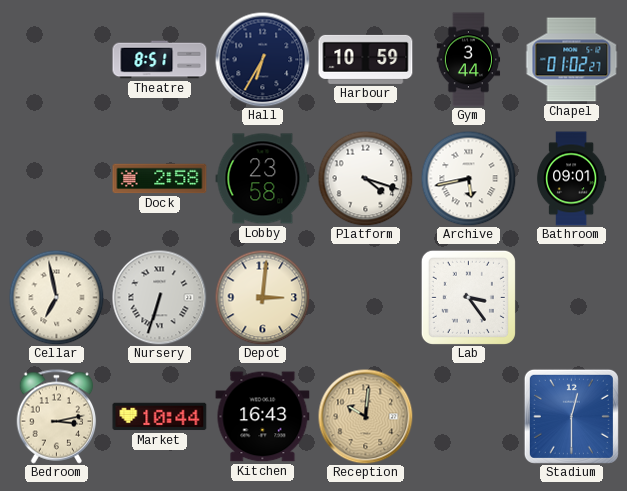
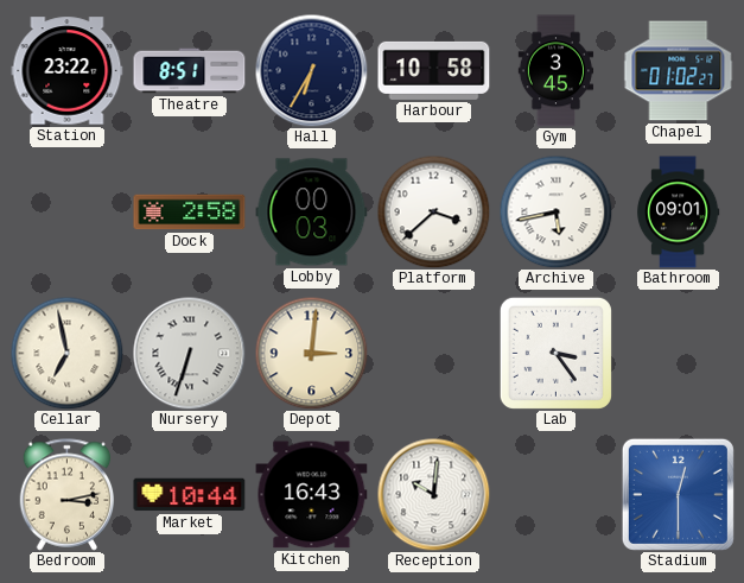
Station: none -> 23:22
Harbour: 10:59 -> 10:58
Gym: 3:44 -> 3:45
Lobby: 23:58 -> 00:03
Platform: 4:18 -> 3:38
Reception dial: champagne -> white
